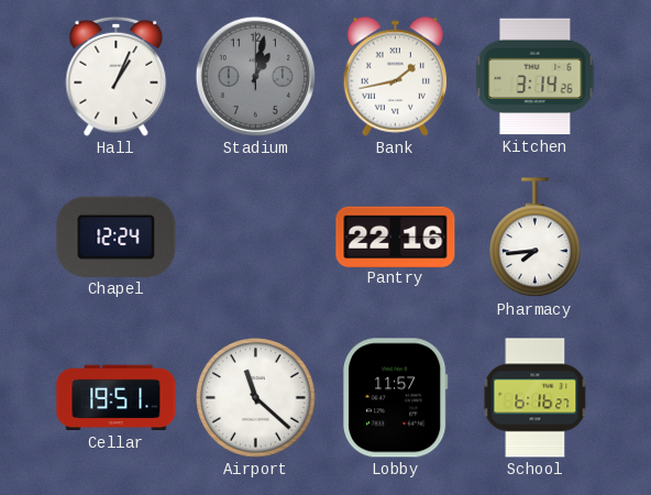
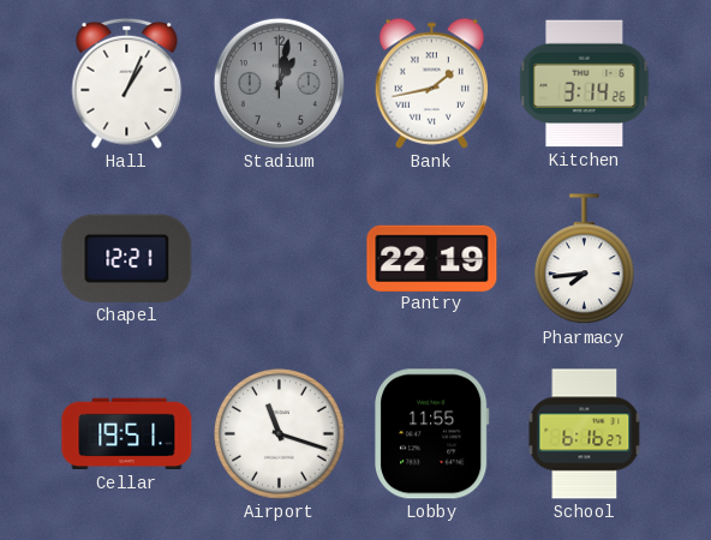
Chapel: 12:24 -> 12:21
Pantry: 22:16 -> 22:19
Airport: 11:22 -> 11:18
Lobby: 11:57 -> 11:55
